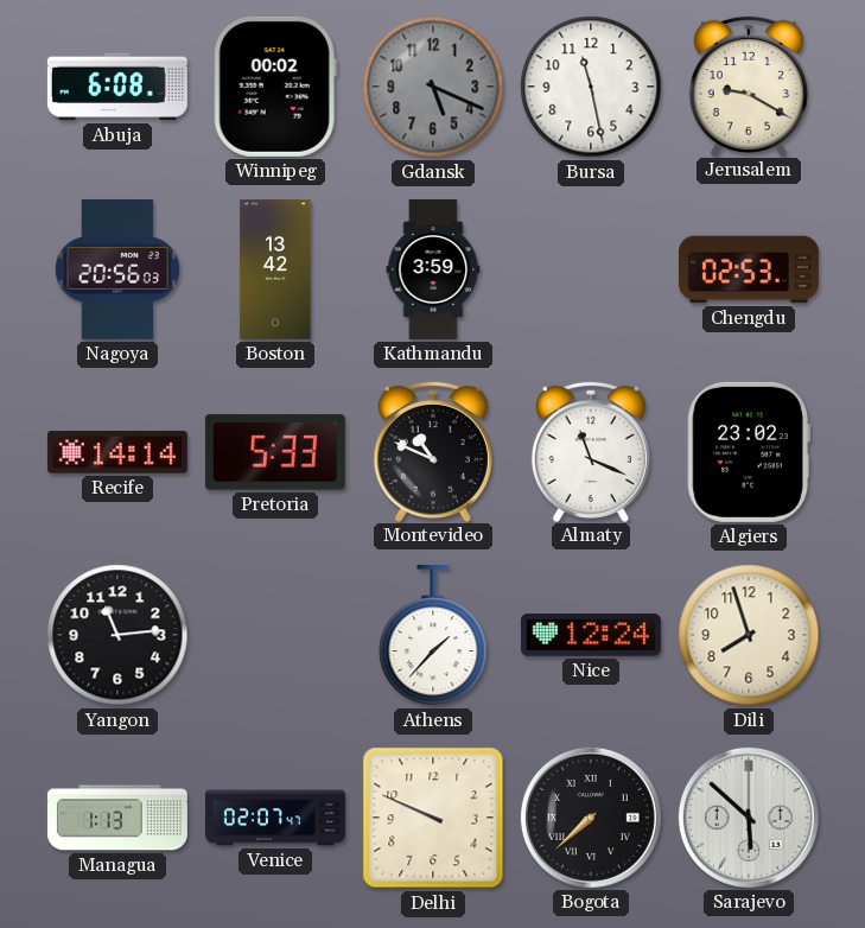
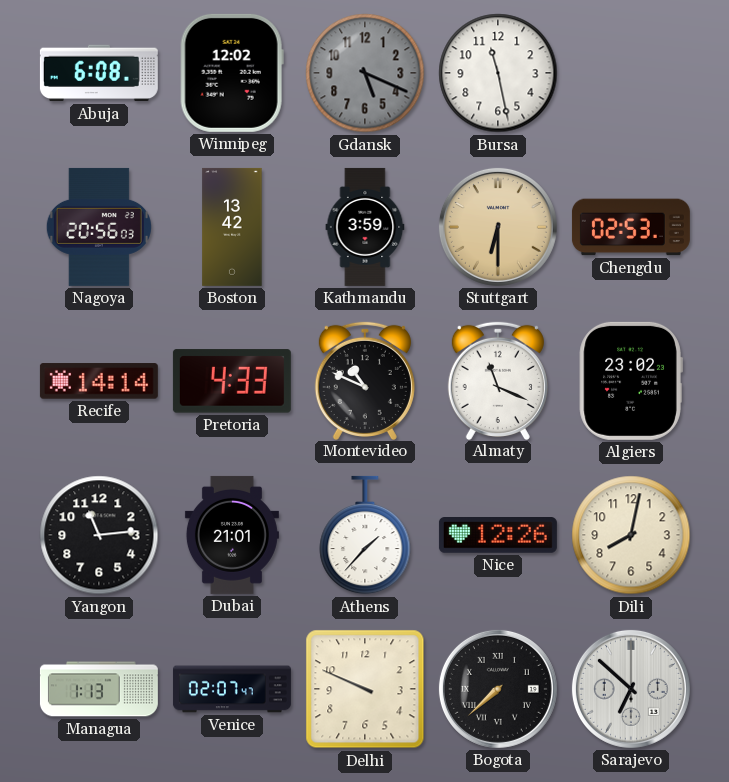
Winnipeg: 00:02 -> 12:02
Jerusalem: 9:20 -> none
Stuttgart: none -> 6:30
Pretoria: 5:33 -> 4:33
Dubai: none -> 21:01
Nice: 12:24 -> 12:26
Dili: 7:57 -> 8:02
Sarajevo: 5:52 -> 6:52
